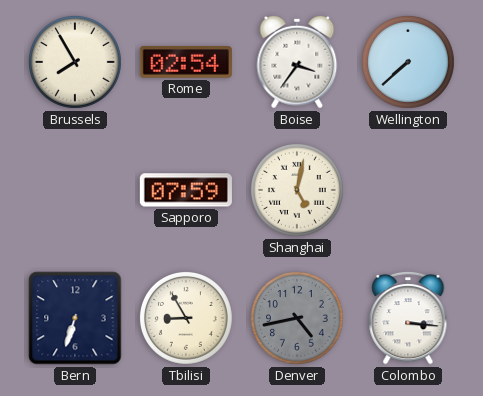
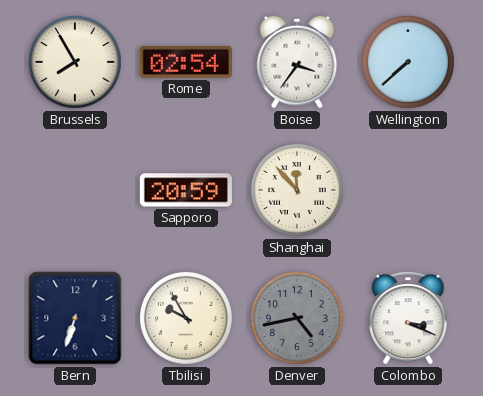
Sapporo: 07:59 -> 20:59
Shanghai: 5:02 -> 11:53
Tbilisi: 8:55 -> 9:55
Colombo: 3:16 -> 3:19
